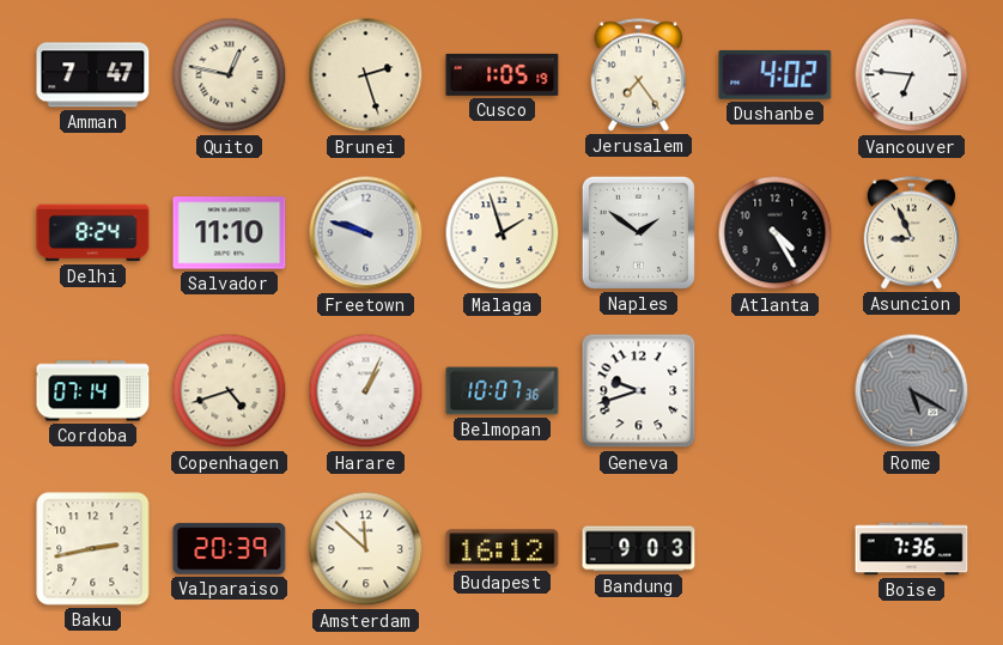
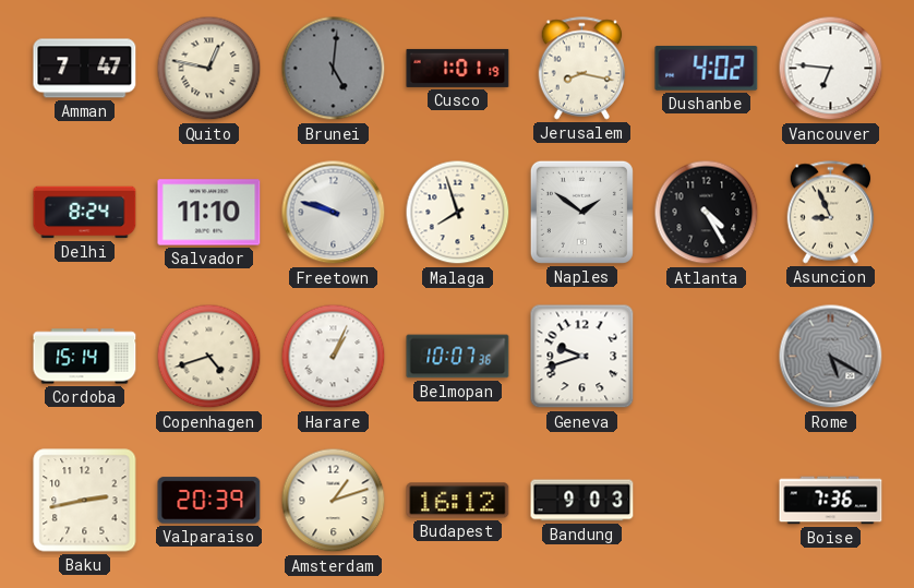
Brunei: 2:27 -> 5:01
Brunei dial: cream -> grey
Cusco: 1:05 -> 1:01
Jerusalem: 7:24 -> 8:17
Malaga: 1:57 -> 7:57
Cordoba: 07:14 -> 15:14
Amsterdam: 11:52 -> 1:12
